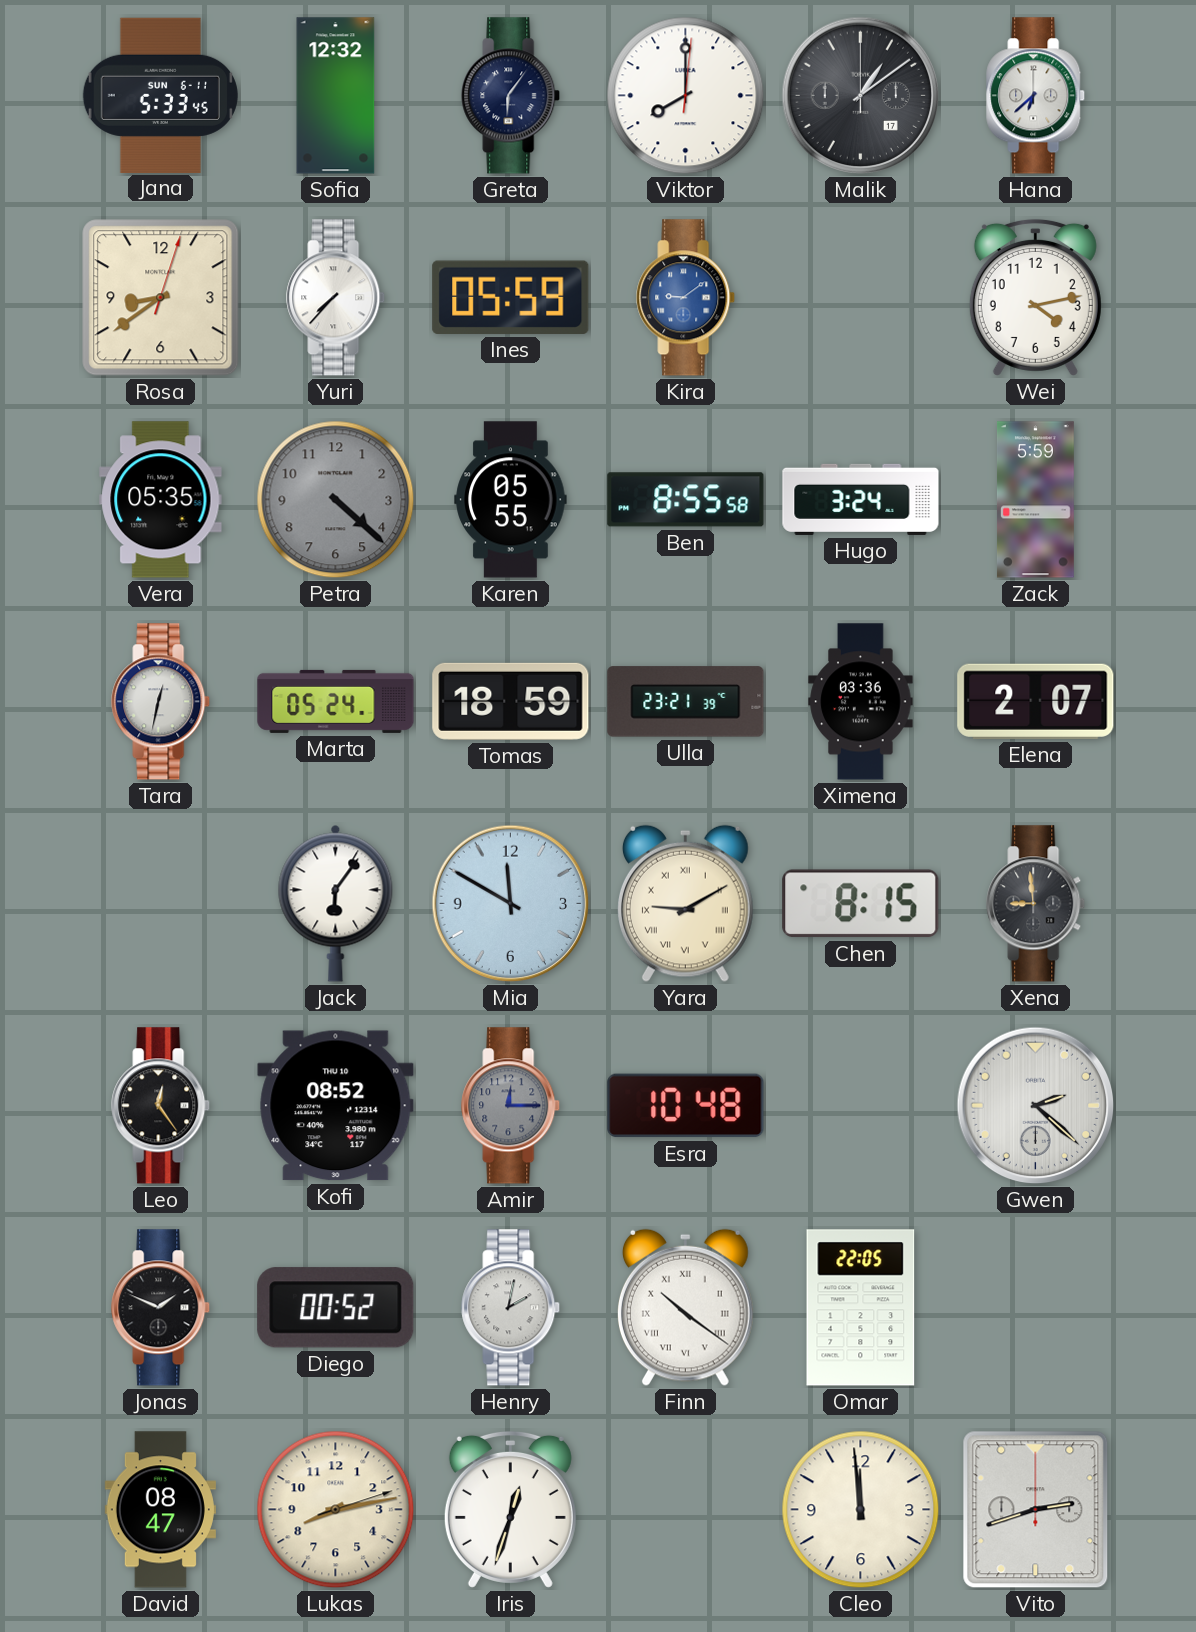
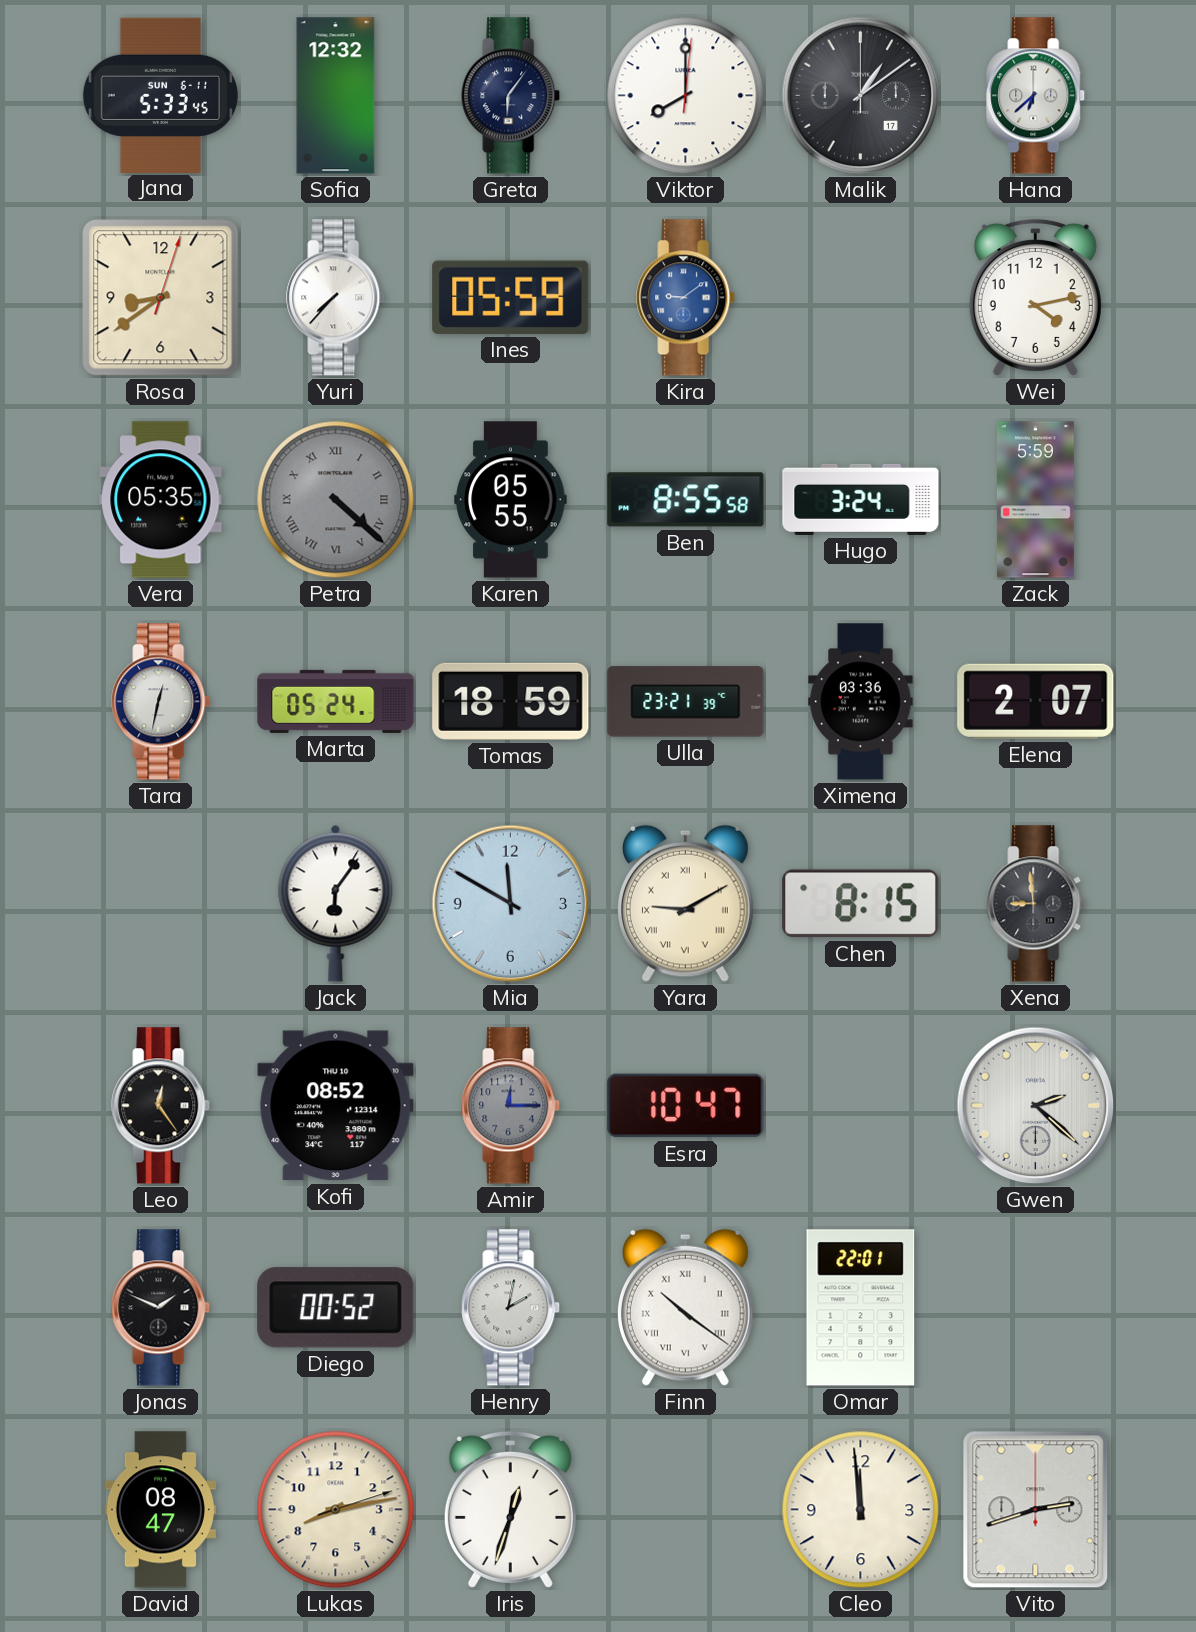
Petra numerals: Arabic -> Roman
Esra: 10:48 -> 10:47
Omar: 22:05 -> 22:01
